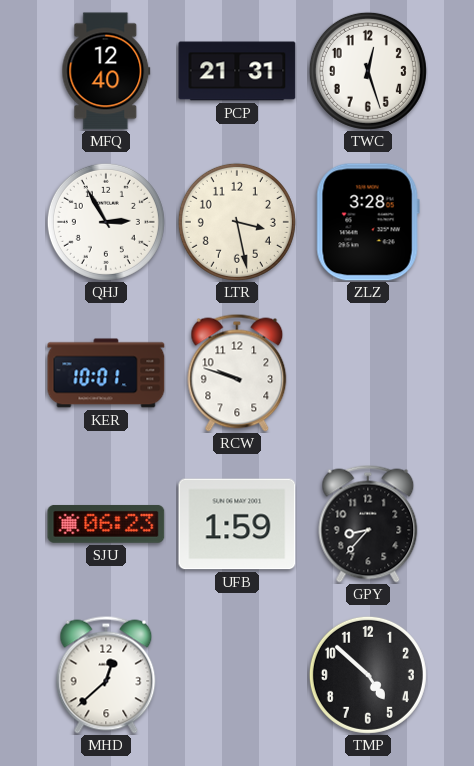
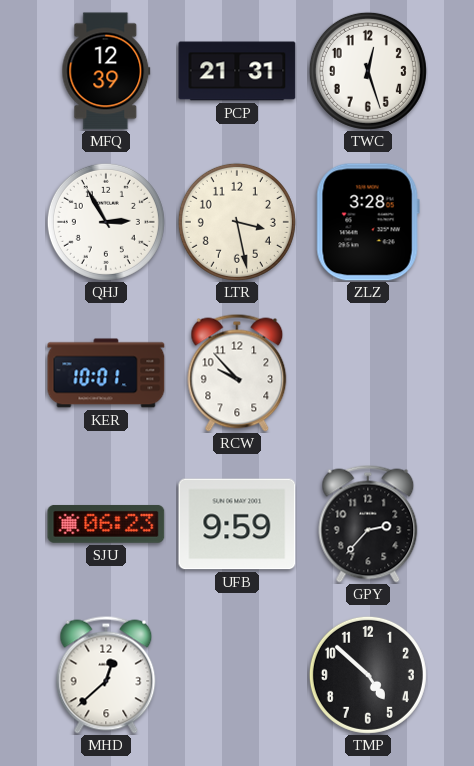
MFQ: 12:40 -> 12:39
RCW: 9:48 -> 9:53
UFB: 1:59 -> 9:59
GPY: 8:37 -> 2:37
